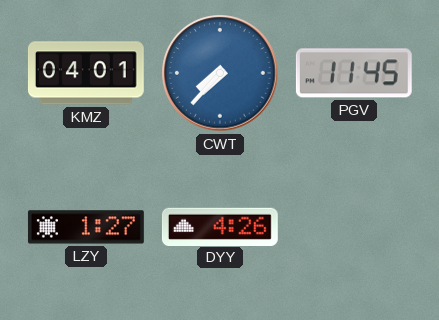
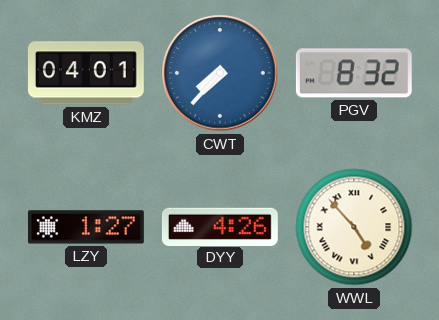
PGV: 11:45 -> 8:32
WWL: none -> 4:53
